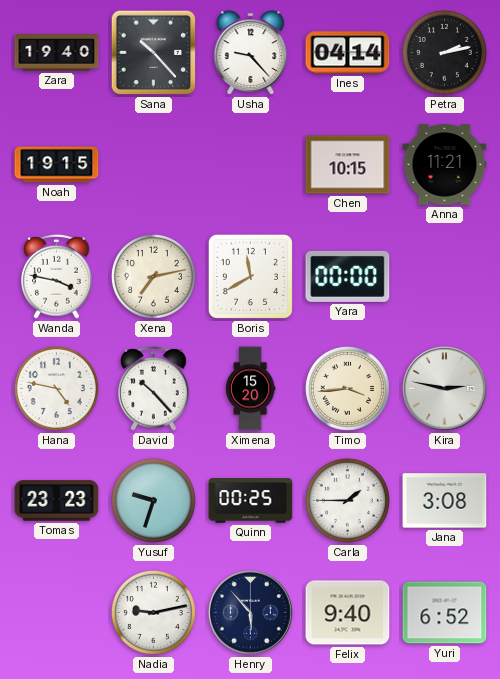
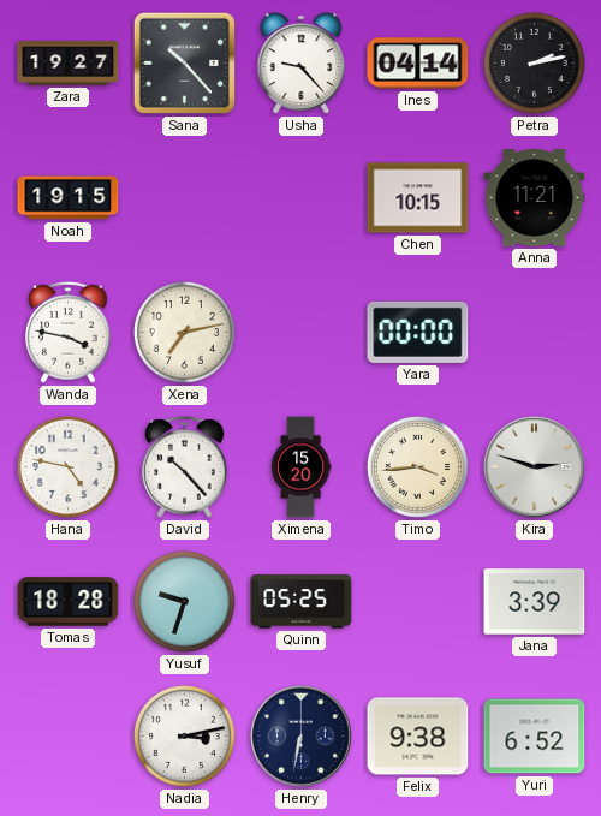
Zara: 19:40 -> 19:27
Boris: 11:40 -> none
Kira: 2:47 -> 2:48
Tomas: 23:23 -> 18:28
Quinn: 00:25 -> 05:25
Carla: 1:45 -> none
Jana: 3:08 -> 3:39
Nadia: 9:13 -> 3:13
Henry: 5:53 -> 6:32
Felix: 9:40 -> 9:38
